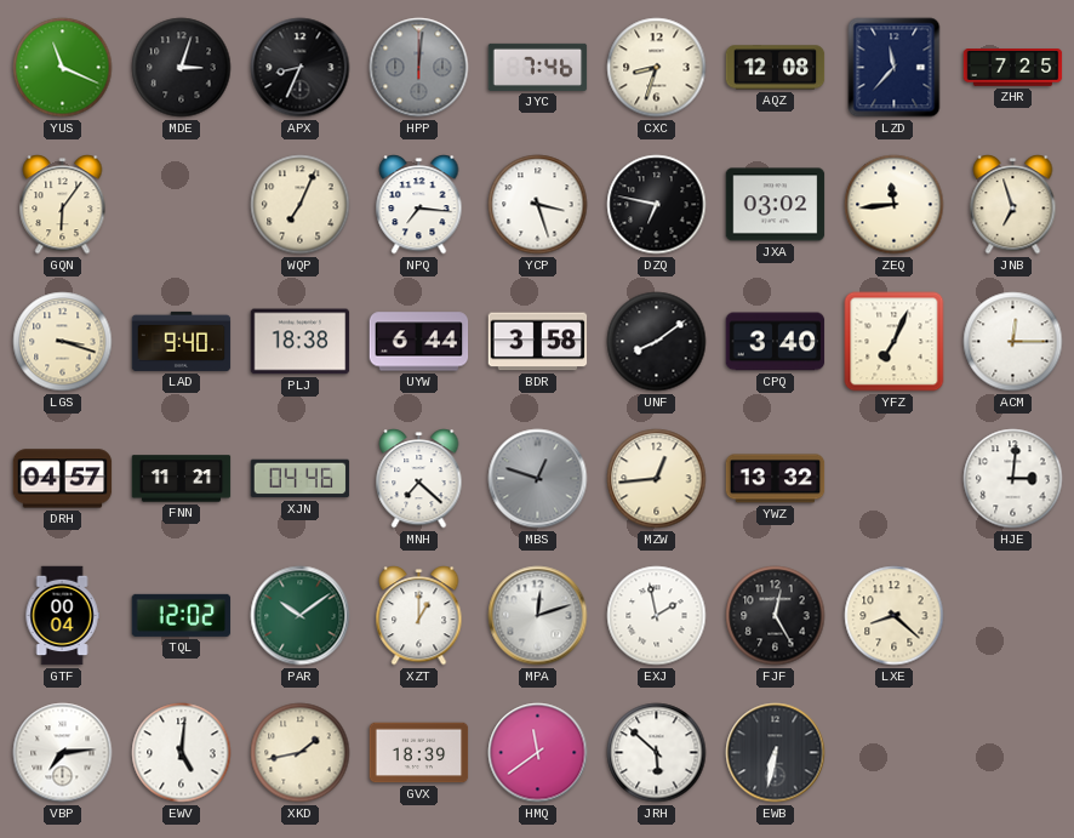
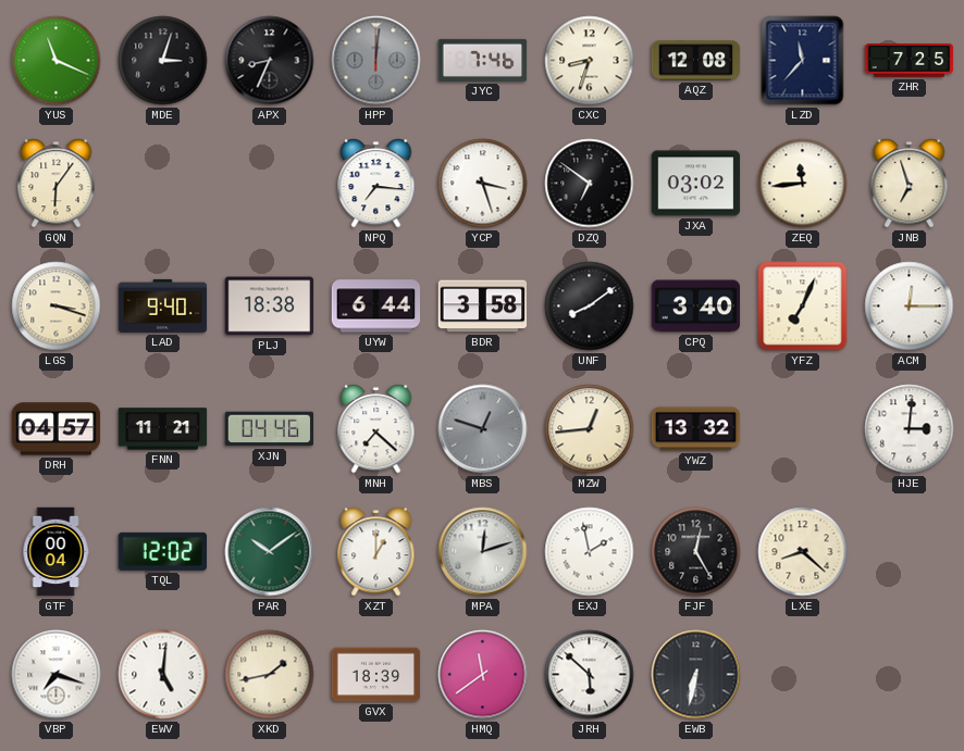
WQP: 7:04 -> none
DZQ: 6:47 -> 6:51
VBP: 7:14 -> 7:18
